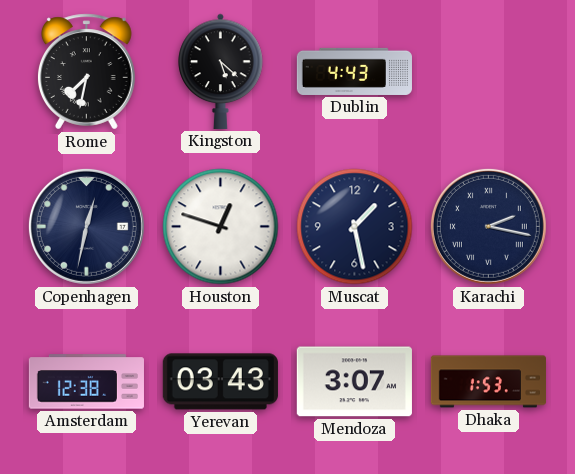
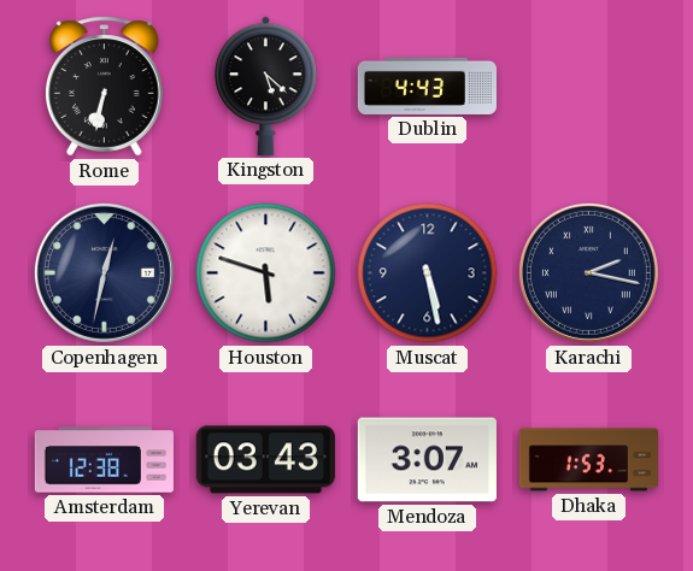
Rome: 7:32 -> 6:32
Houston: 12:48 -> 5:48
Muscat: 1:28 -> 5:28
